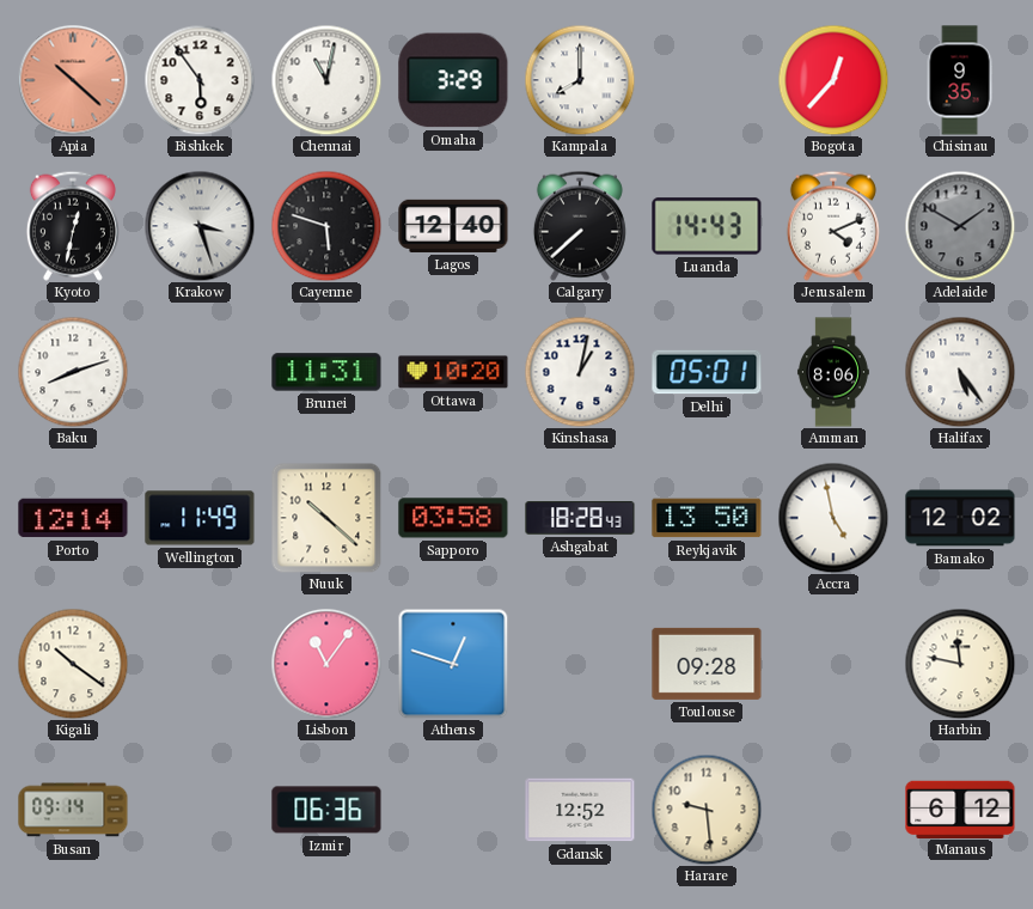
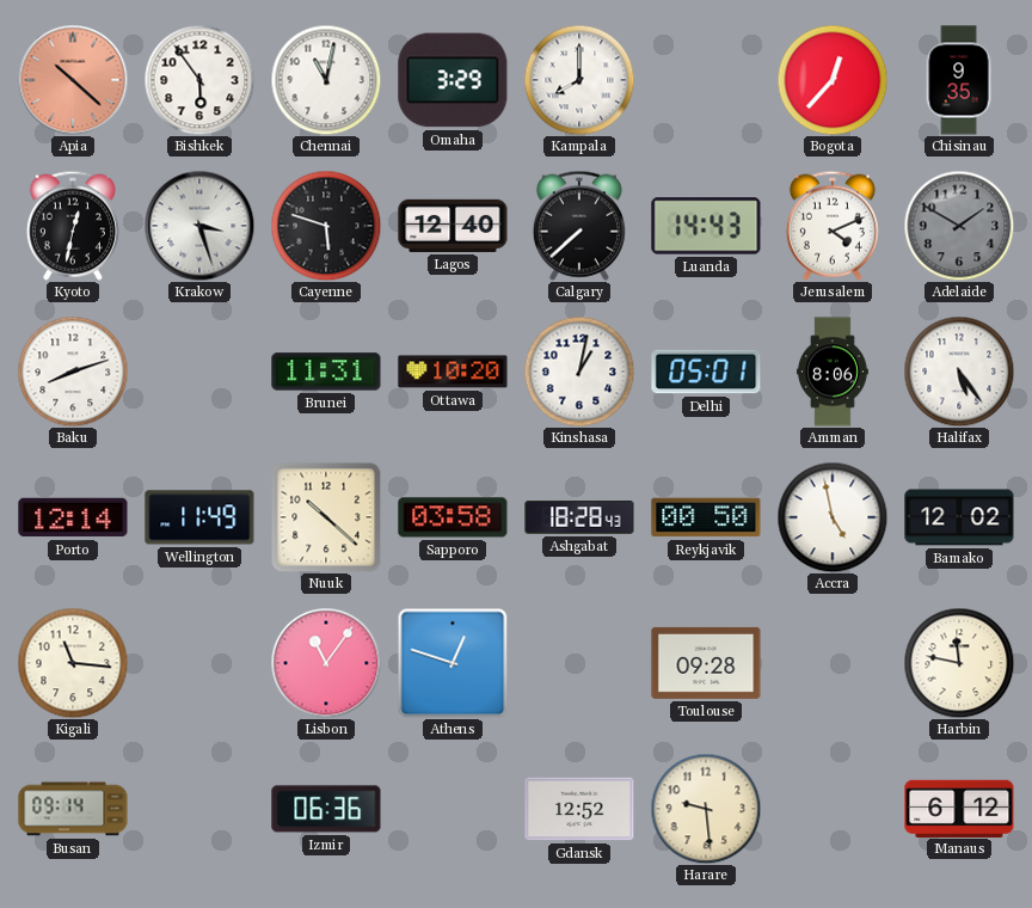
Reykjavik: 13:50 -> 00:50
Kigali: 10:21 -> 11:16
